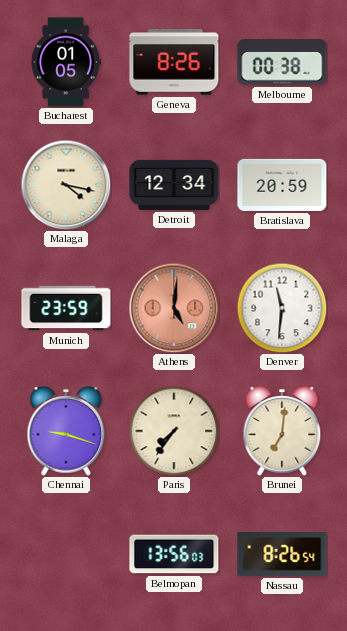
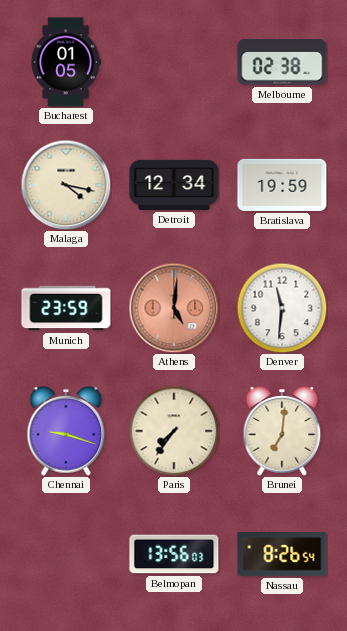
Geneva: 8:26 -> none
Melbourne: 00:38 -> 02:38
Bratislava: 20:59 -> 19:59
